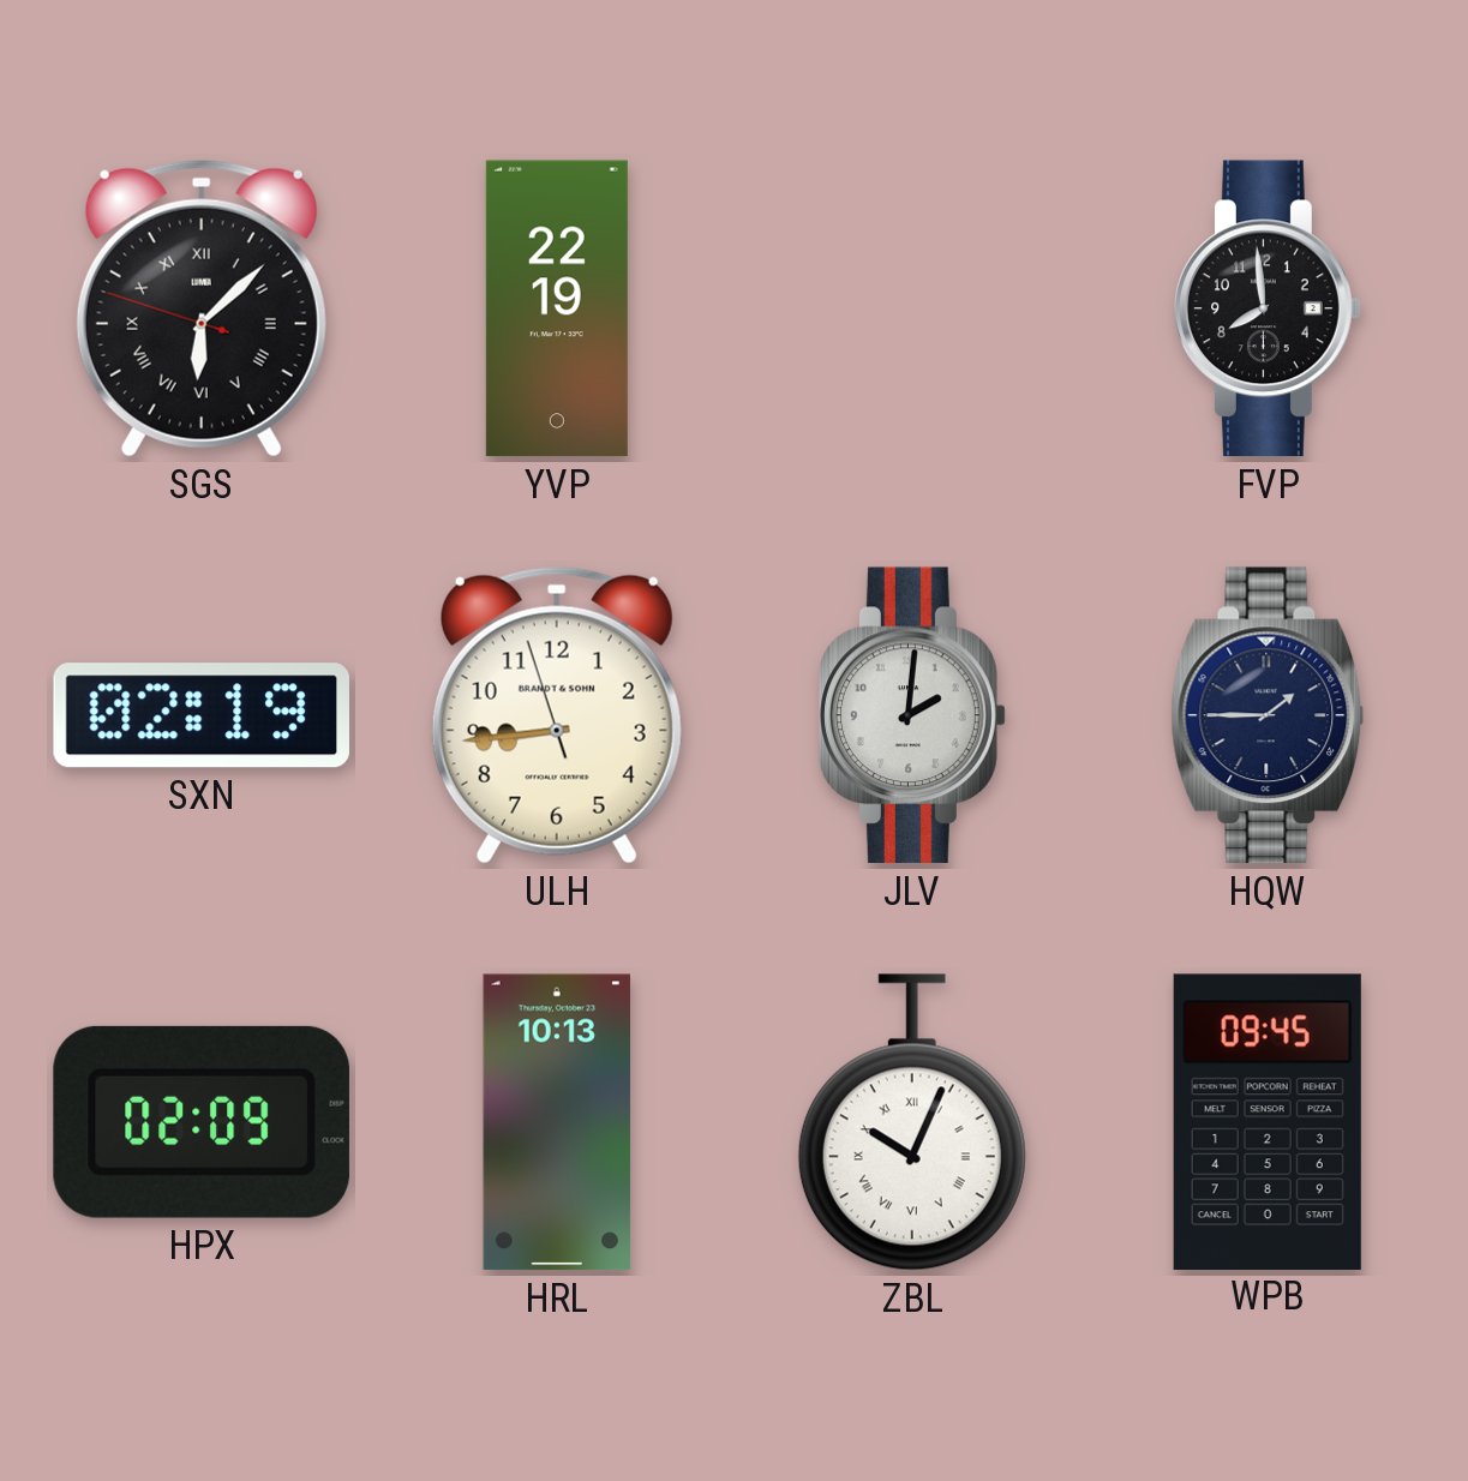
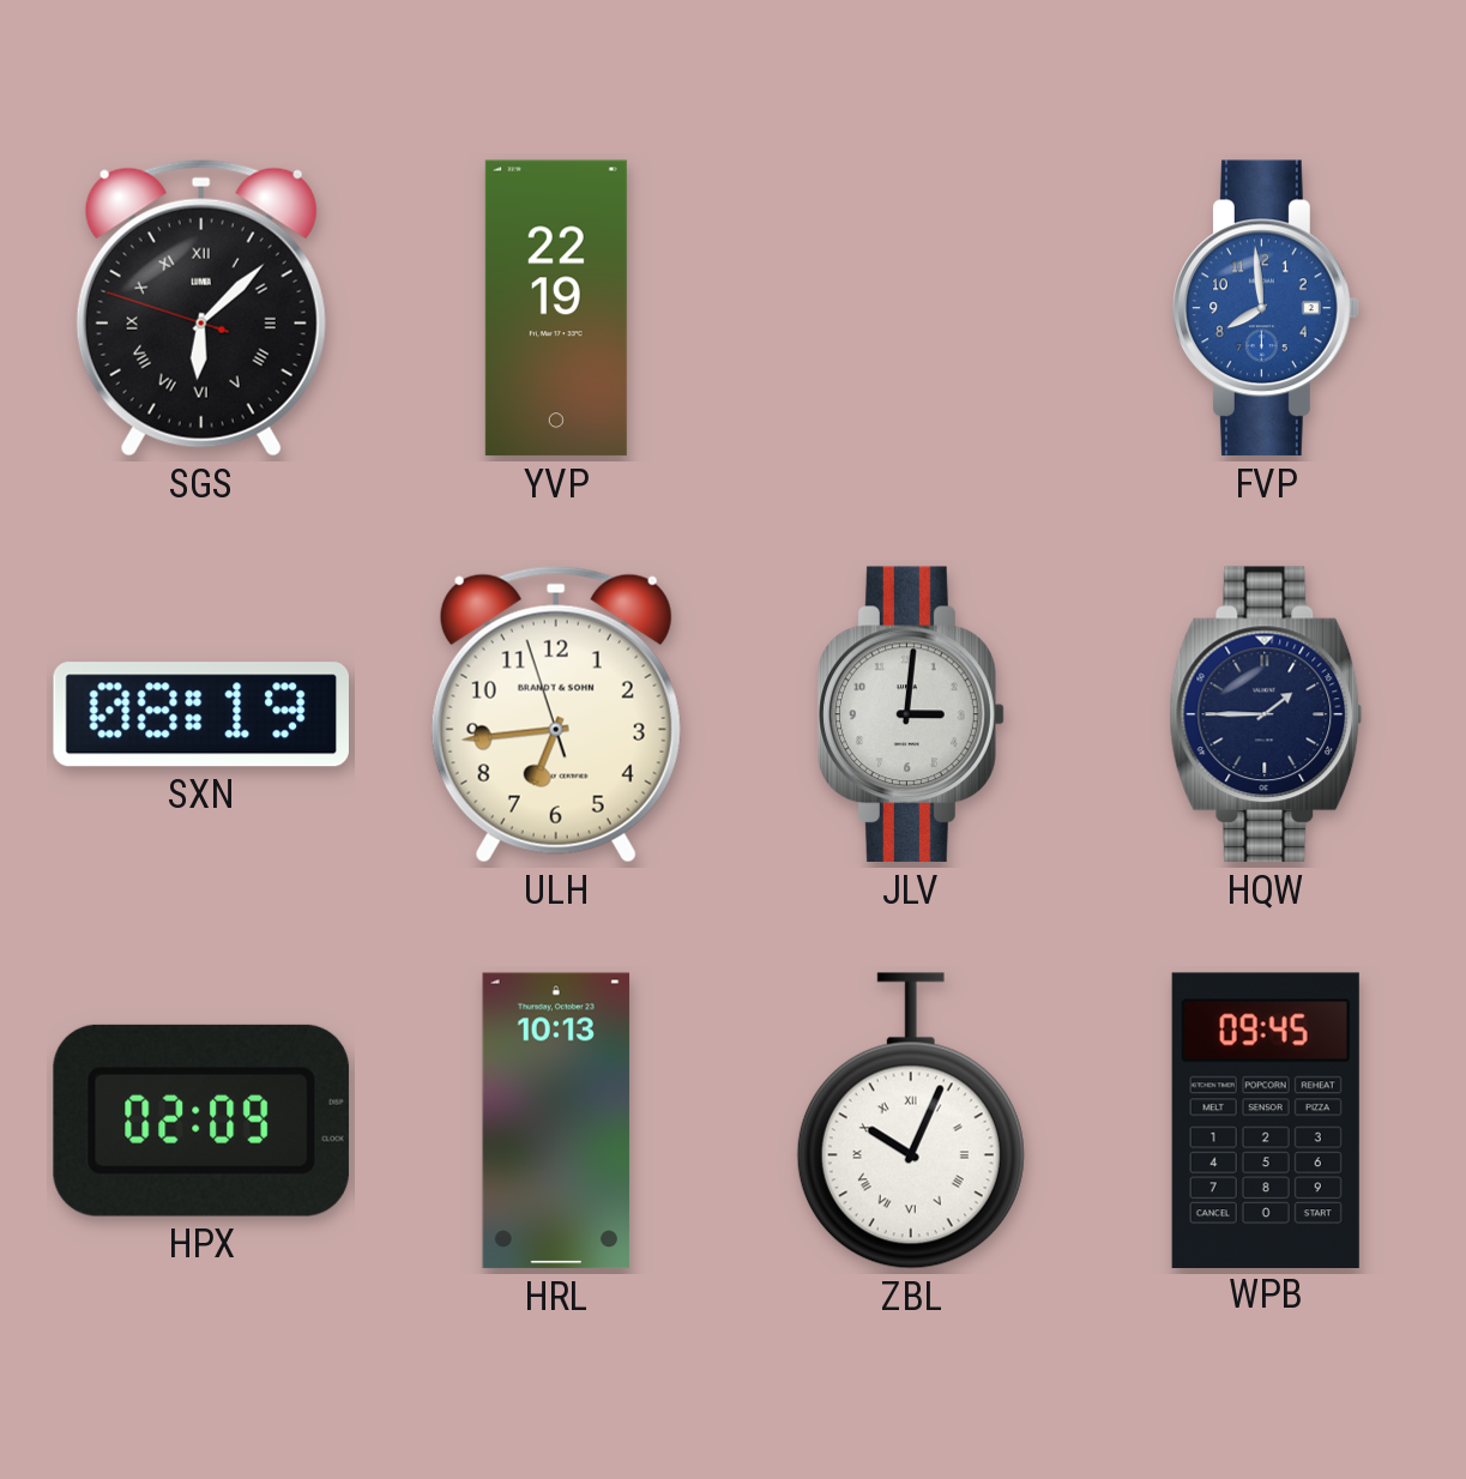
FVP dial: black -> blue
SXN: 02:19 -> 08:19
ULH: 8:43 -> 6:43
JLV: 2:01 -> 3:01
